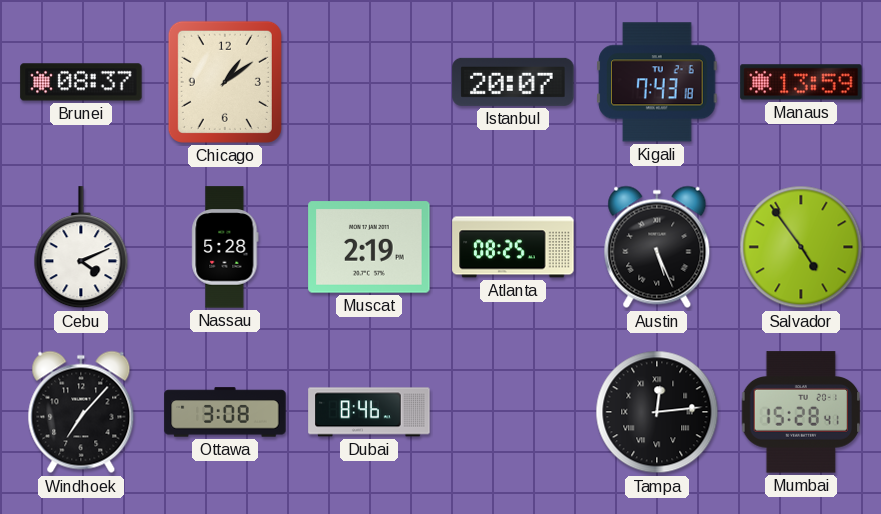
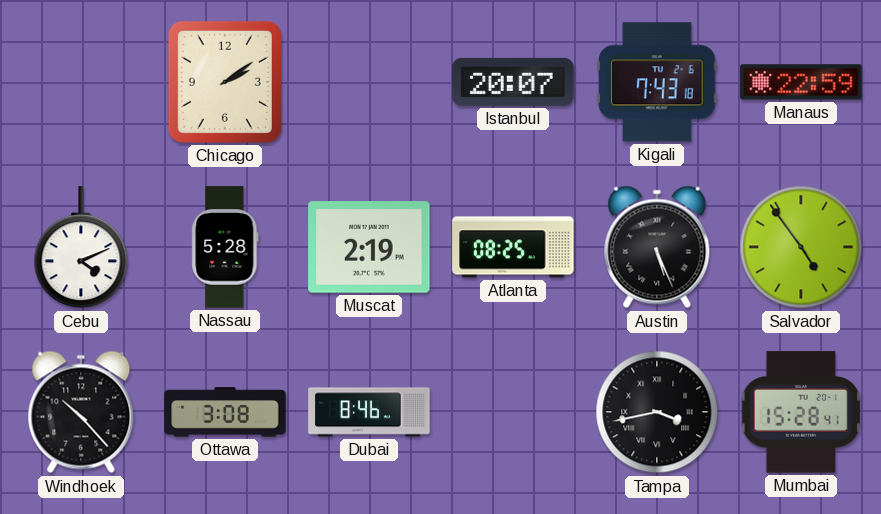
Brunei: 08:37 -> none
Chicago: 1:09 -> 2:09
Manaus: 13:59 -> 22:59
Windhoek: 7:07 -> 10:23
Tampa: 12:14 -> 3:43
